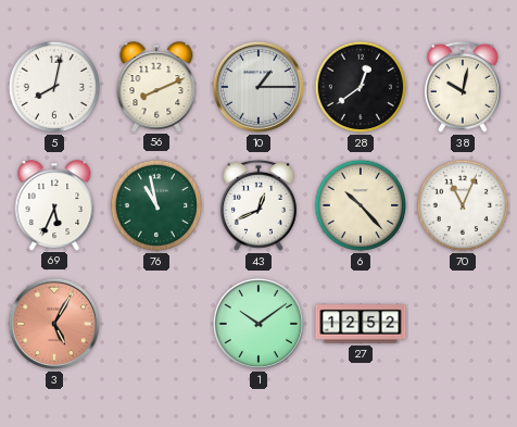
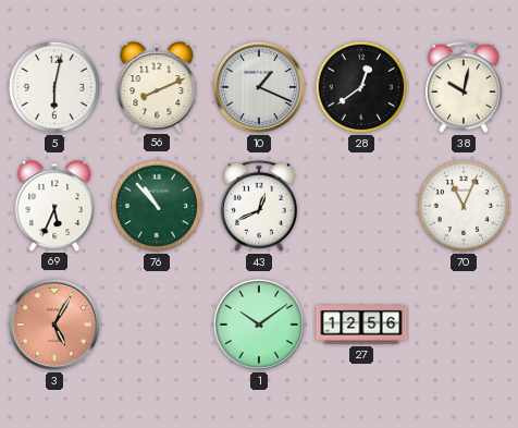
5: 8:02 -> 6:02
10: 1:15 -> 1:19
76: 10:58 -> 10:53
6: 10:23 -> none
27: 12:52 -> 12:56
